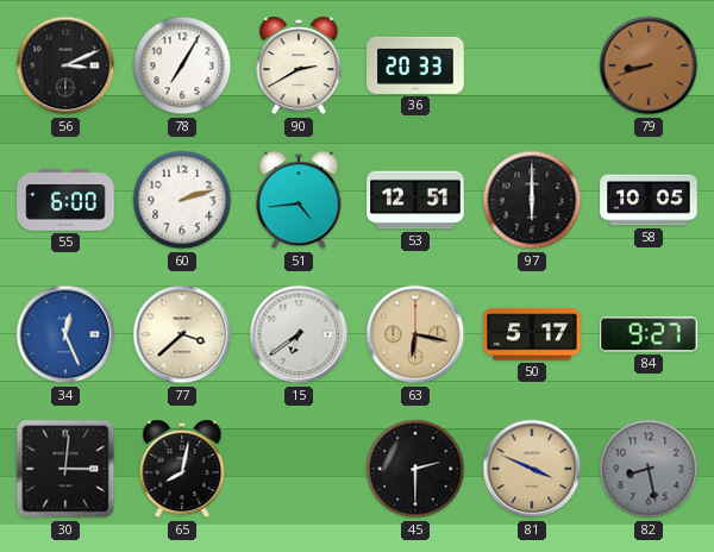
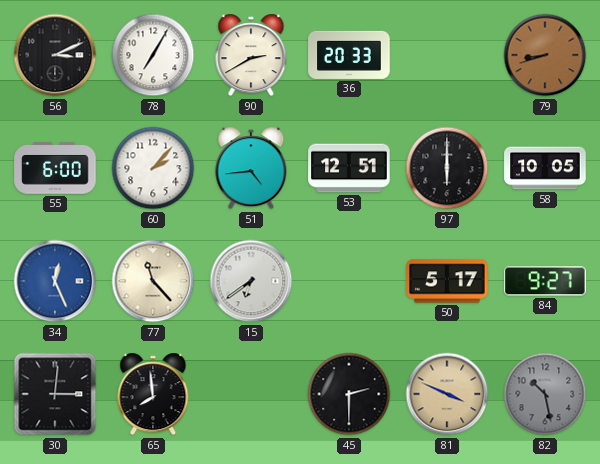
60: 2:12 -> 2:07
77: 3:38 -> 11:23
63: 6:17 -> none
65: 8:02 -> 7:59
82: 8:28 -> 10:28
